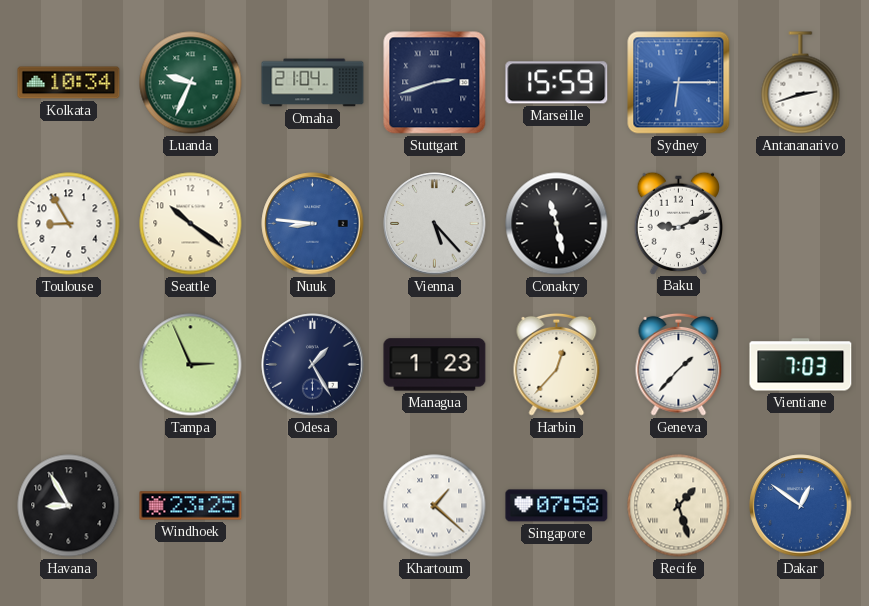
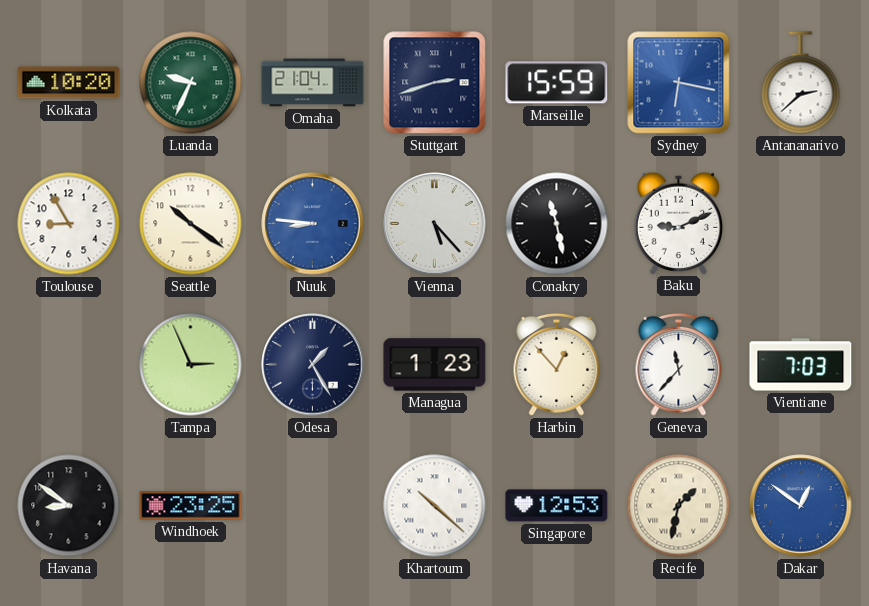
Kolkata: 10:34 -> 10:20
Sydney: 6:15 -> 6:17
Antananarivo: 2:42 -> 2:38
Harbin: 12:37 -> 12:53
Geneva: 1:37 -> 11:37
Havana: 8:55 -> 8:51
Khartoum: 1:22 -> 10:22
Singapore: 07:58 -> 12:53
Recife: 1:27 -> 1:32
